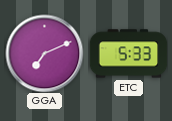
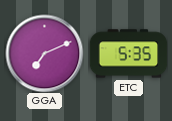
ETC: 5:33 -> 5:35
